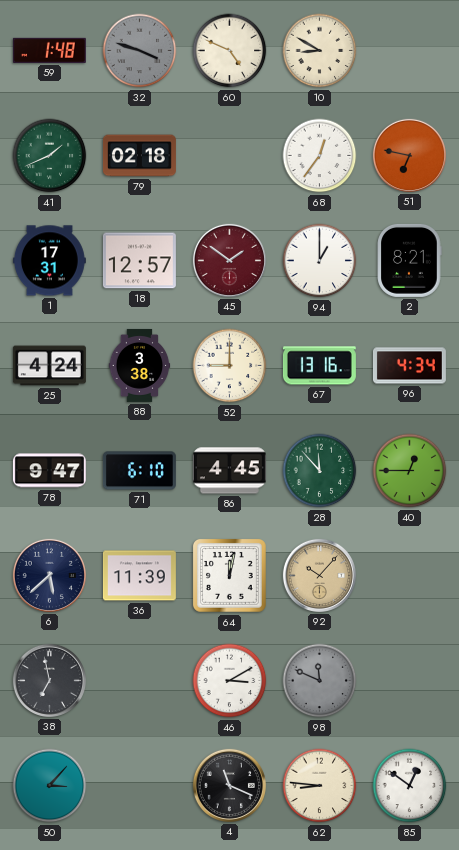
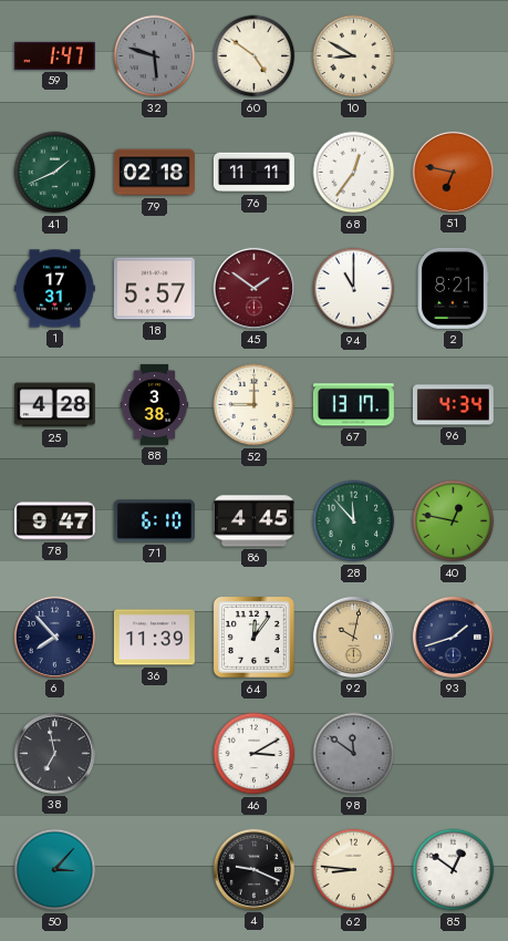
59: 1:48 -> 1:47
32: 3:48 -> 5:48
60: 4:49 -> 4:51
76: none -> 11:11
18: 12:57 -> 5:57
94: 1:00 -> 11:00
25: 4:24 -> 4:28
67: 13:16 -> 13:17
40: 12:45 -> 12:47
6: 5:38 -> 7:53
64: 12:02 -> 12:06
92: 10:07 -> 10:02
93: none -> 1:42
98: 11:49 -> 11:51
4: 11:19 -> 9:19
